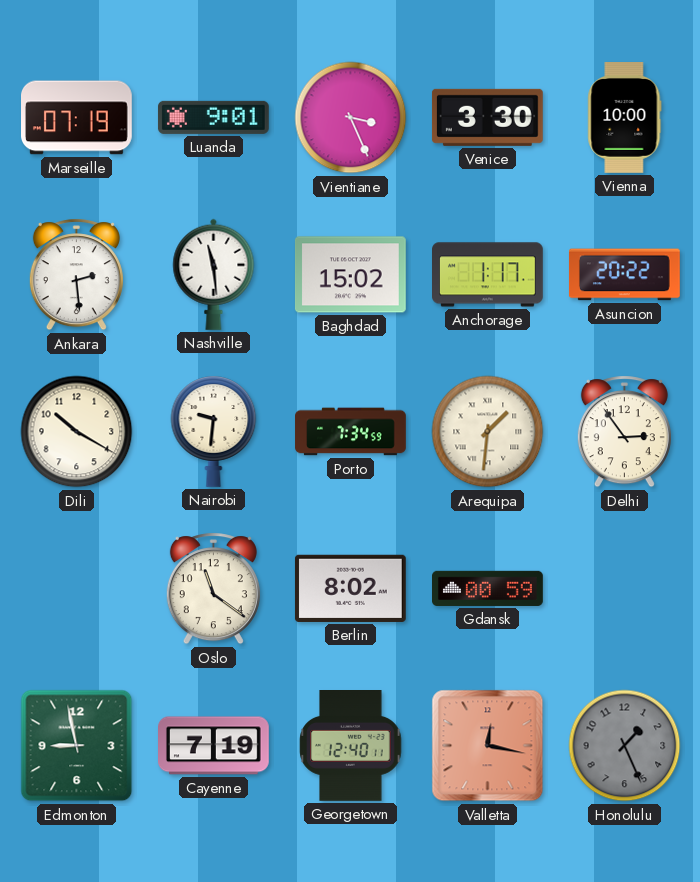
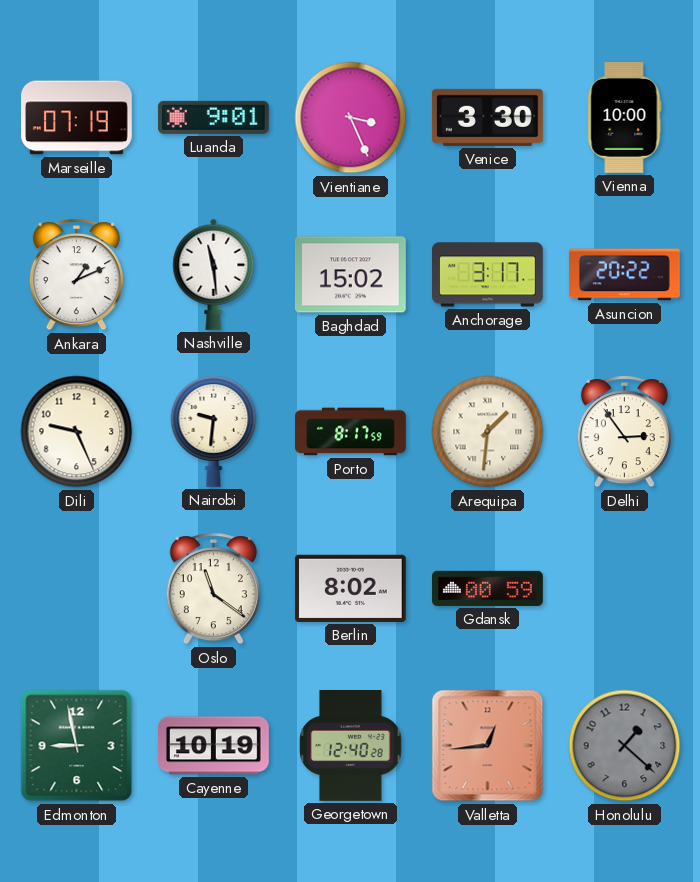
Ankara: 2:29 -> 1:11
Anchorage: 1:17 -> 3:17
Dili: 10:20 -> 9:26
Porto: 7:34 -> 8:17
Cayenne: 7:19 -> 10:19
Georgetown: 12:40:11 -> 12:40:28
Valletta: 12:17 -> 12:44
Honolulu: 1:26 -> 1:22
